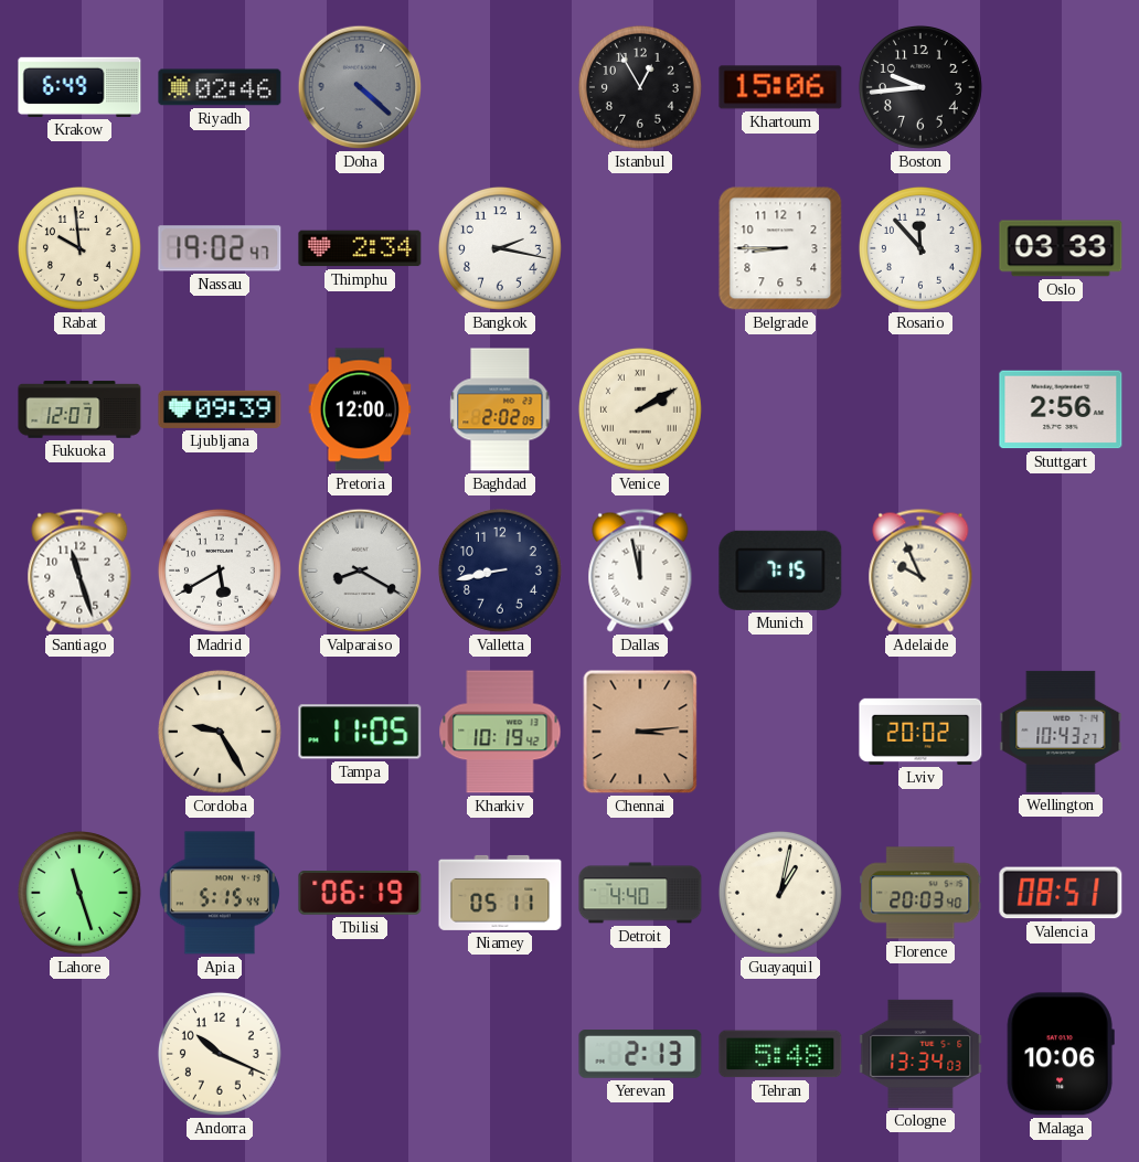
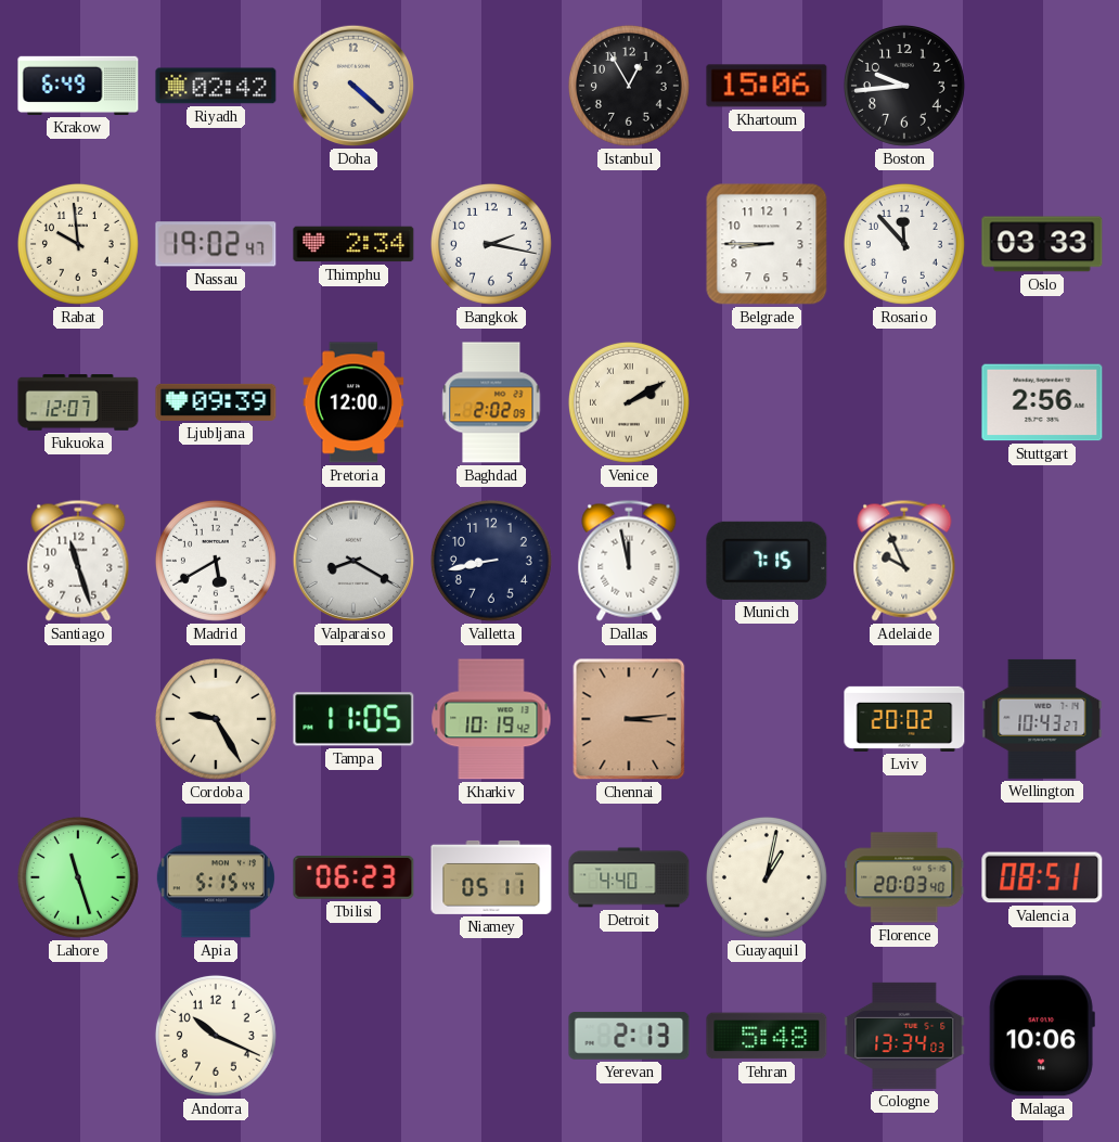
Riyadh: 02:46 -> 02:42
Doha dial: grey -> cream
Tbilisi: 06:19 -> 06:23
